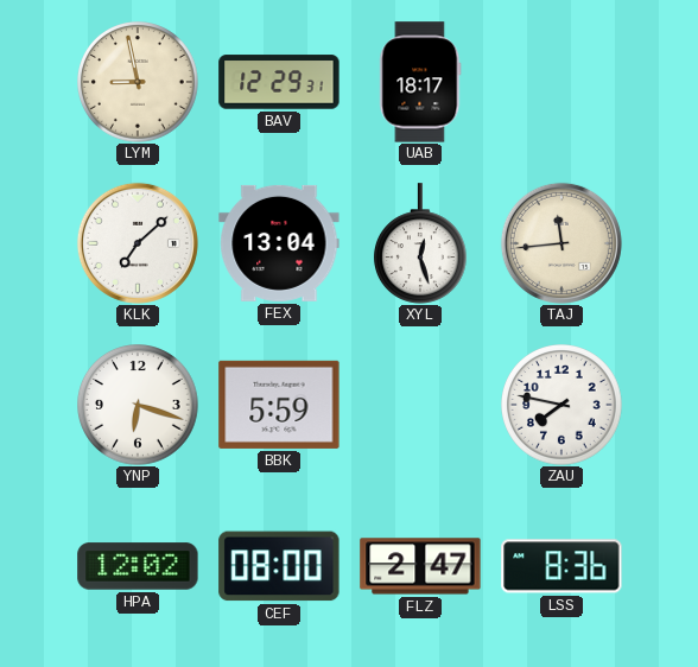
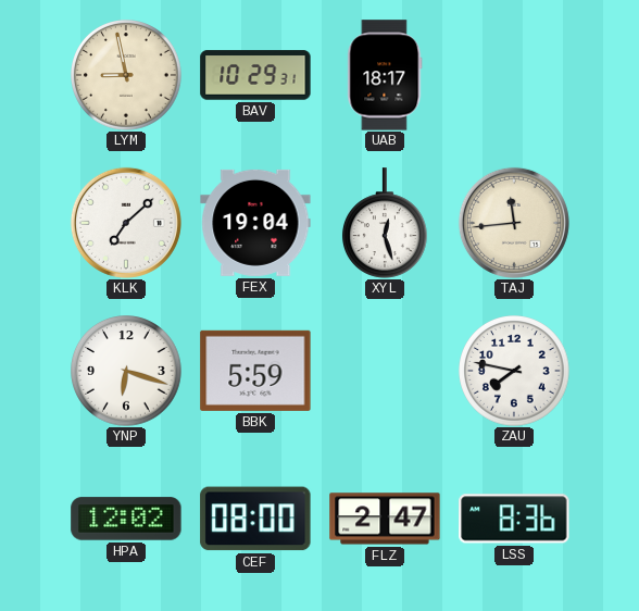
BAV: 12:29 -> 10:29
FEX: 13:04 -> 19:04
